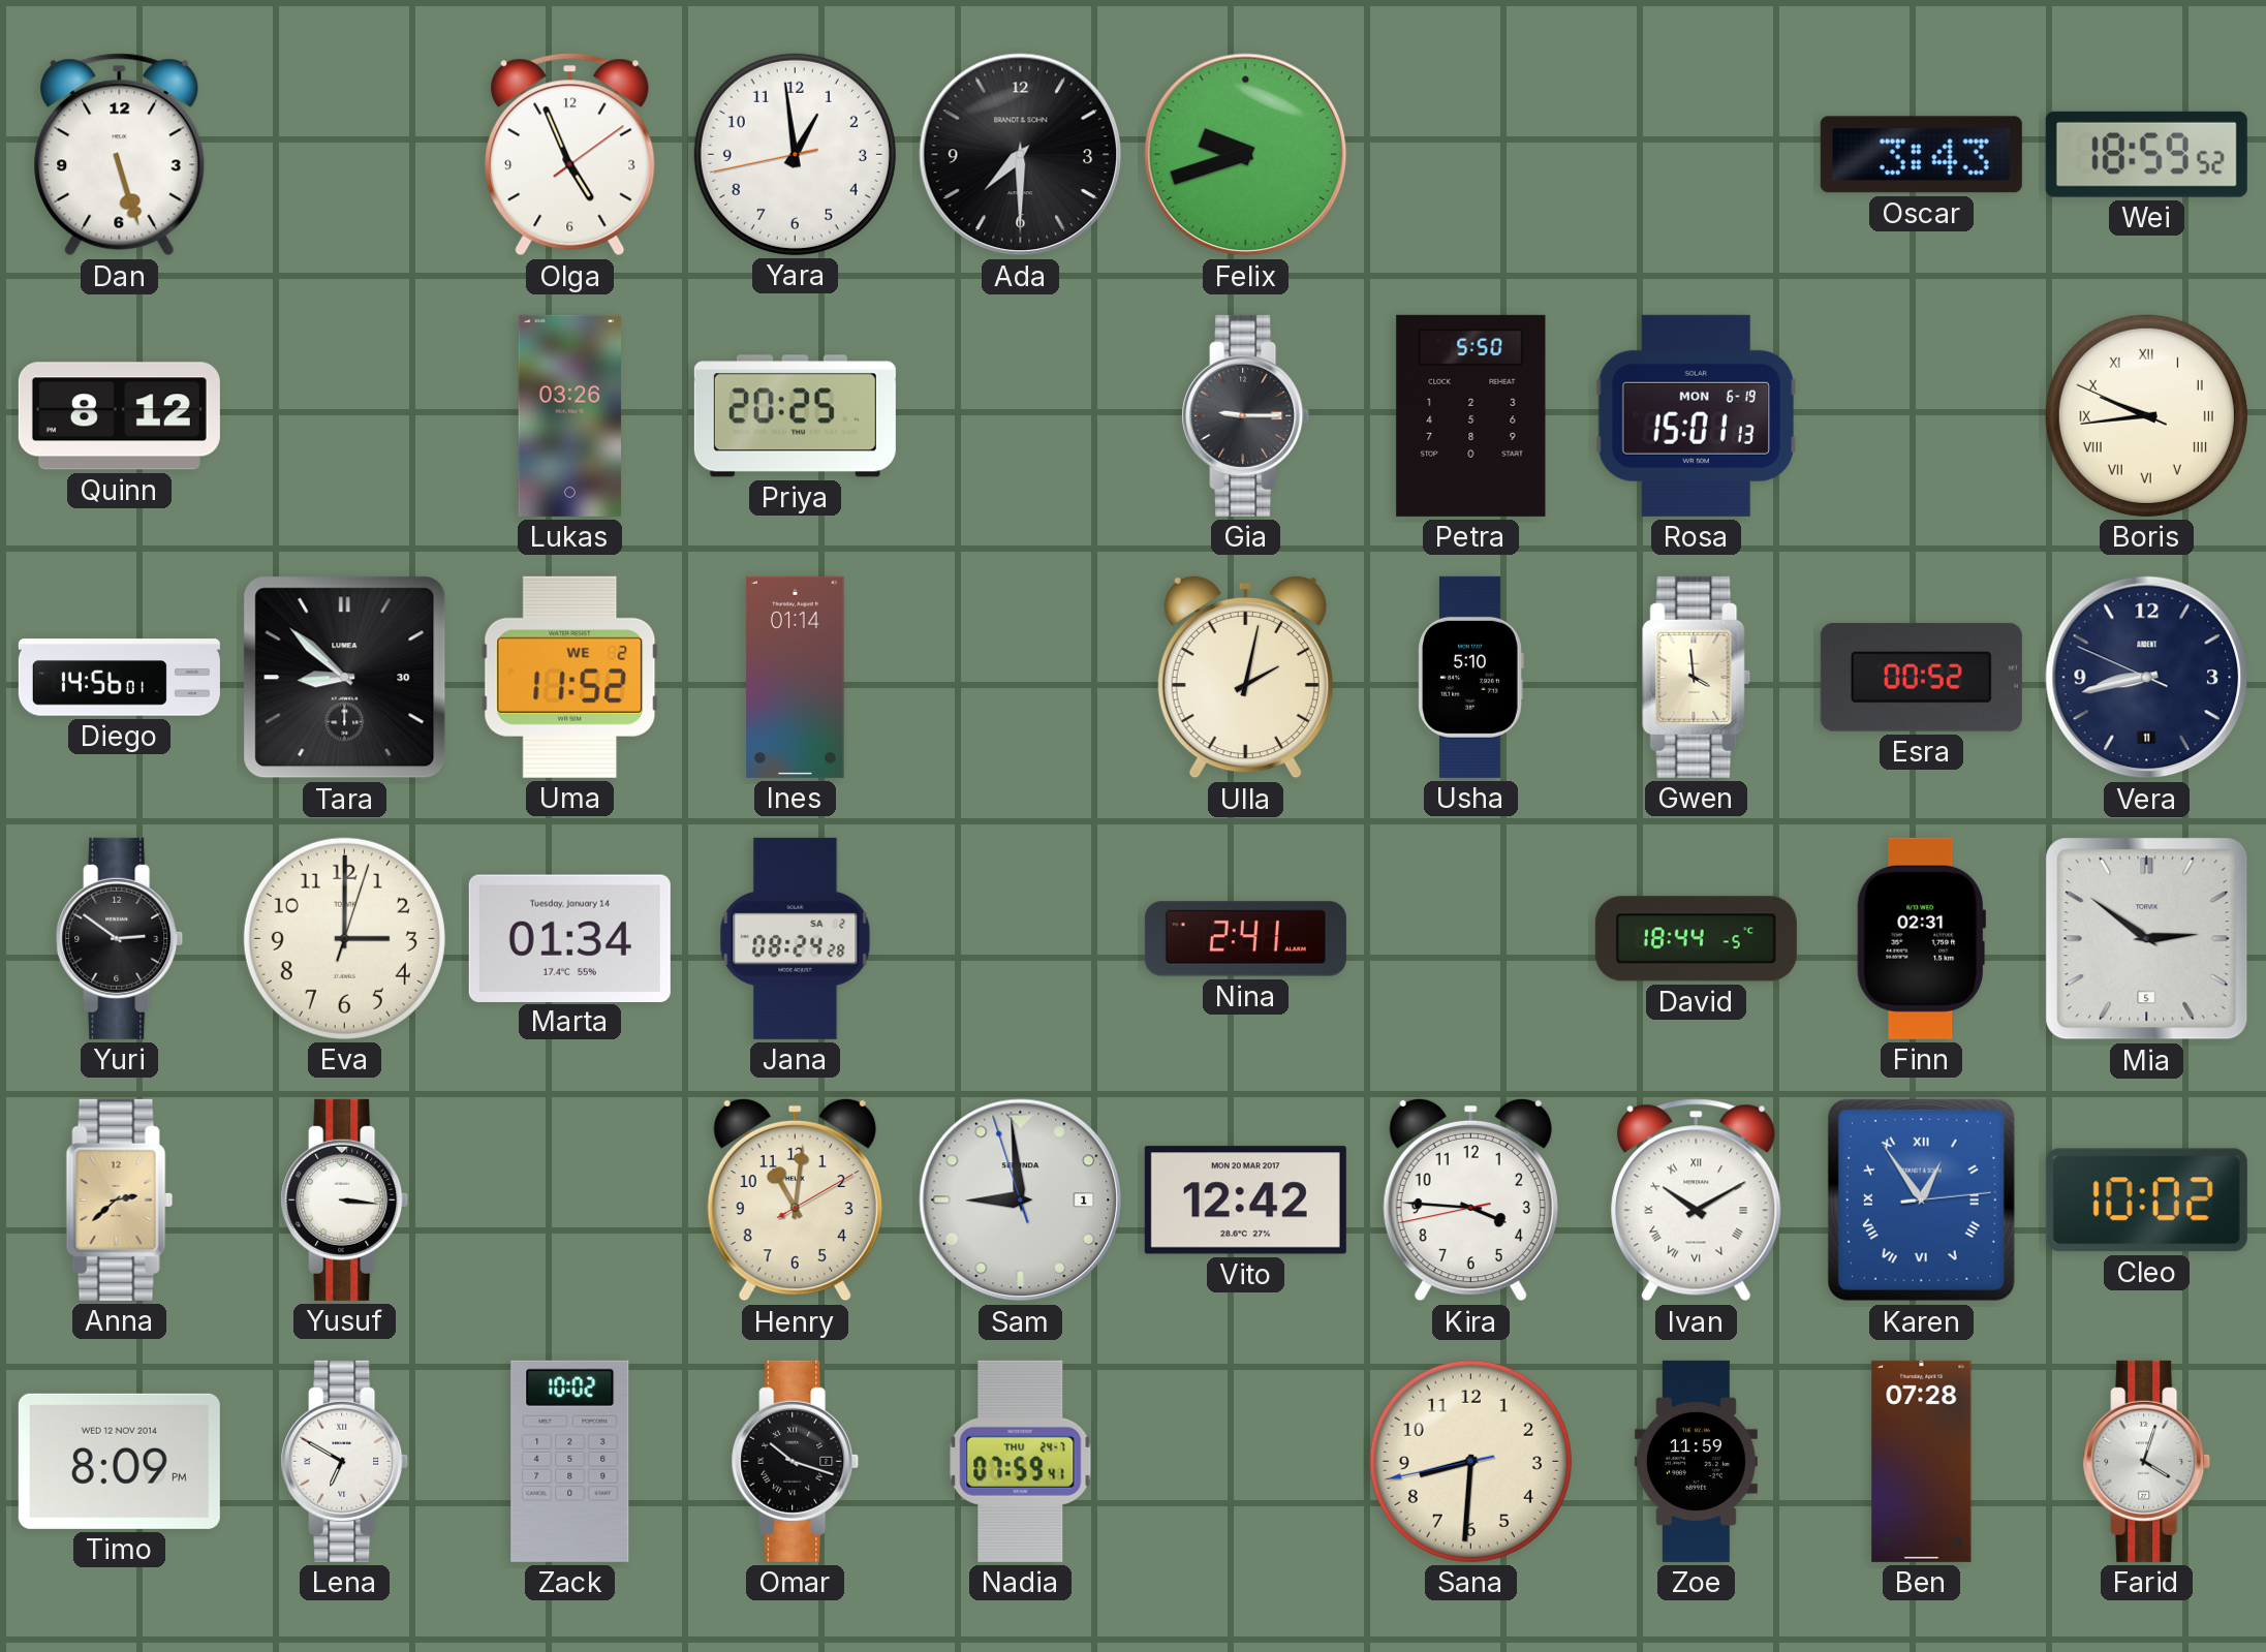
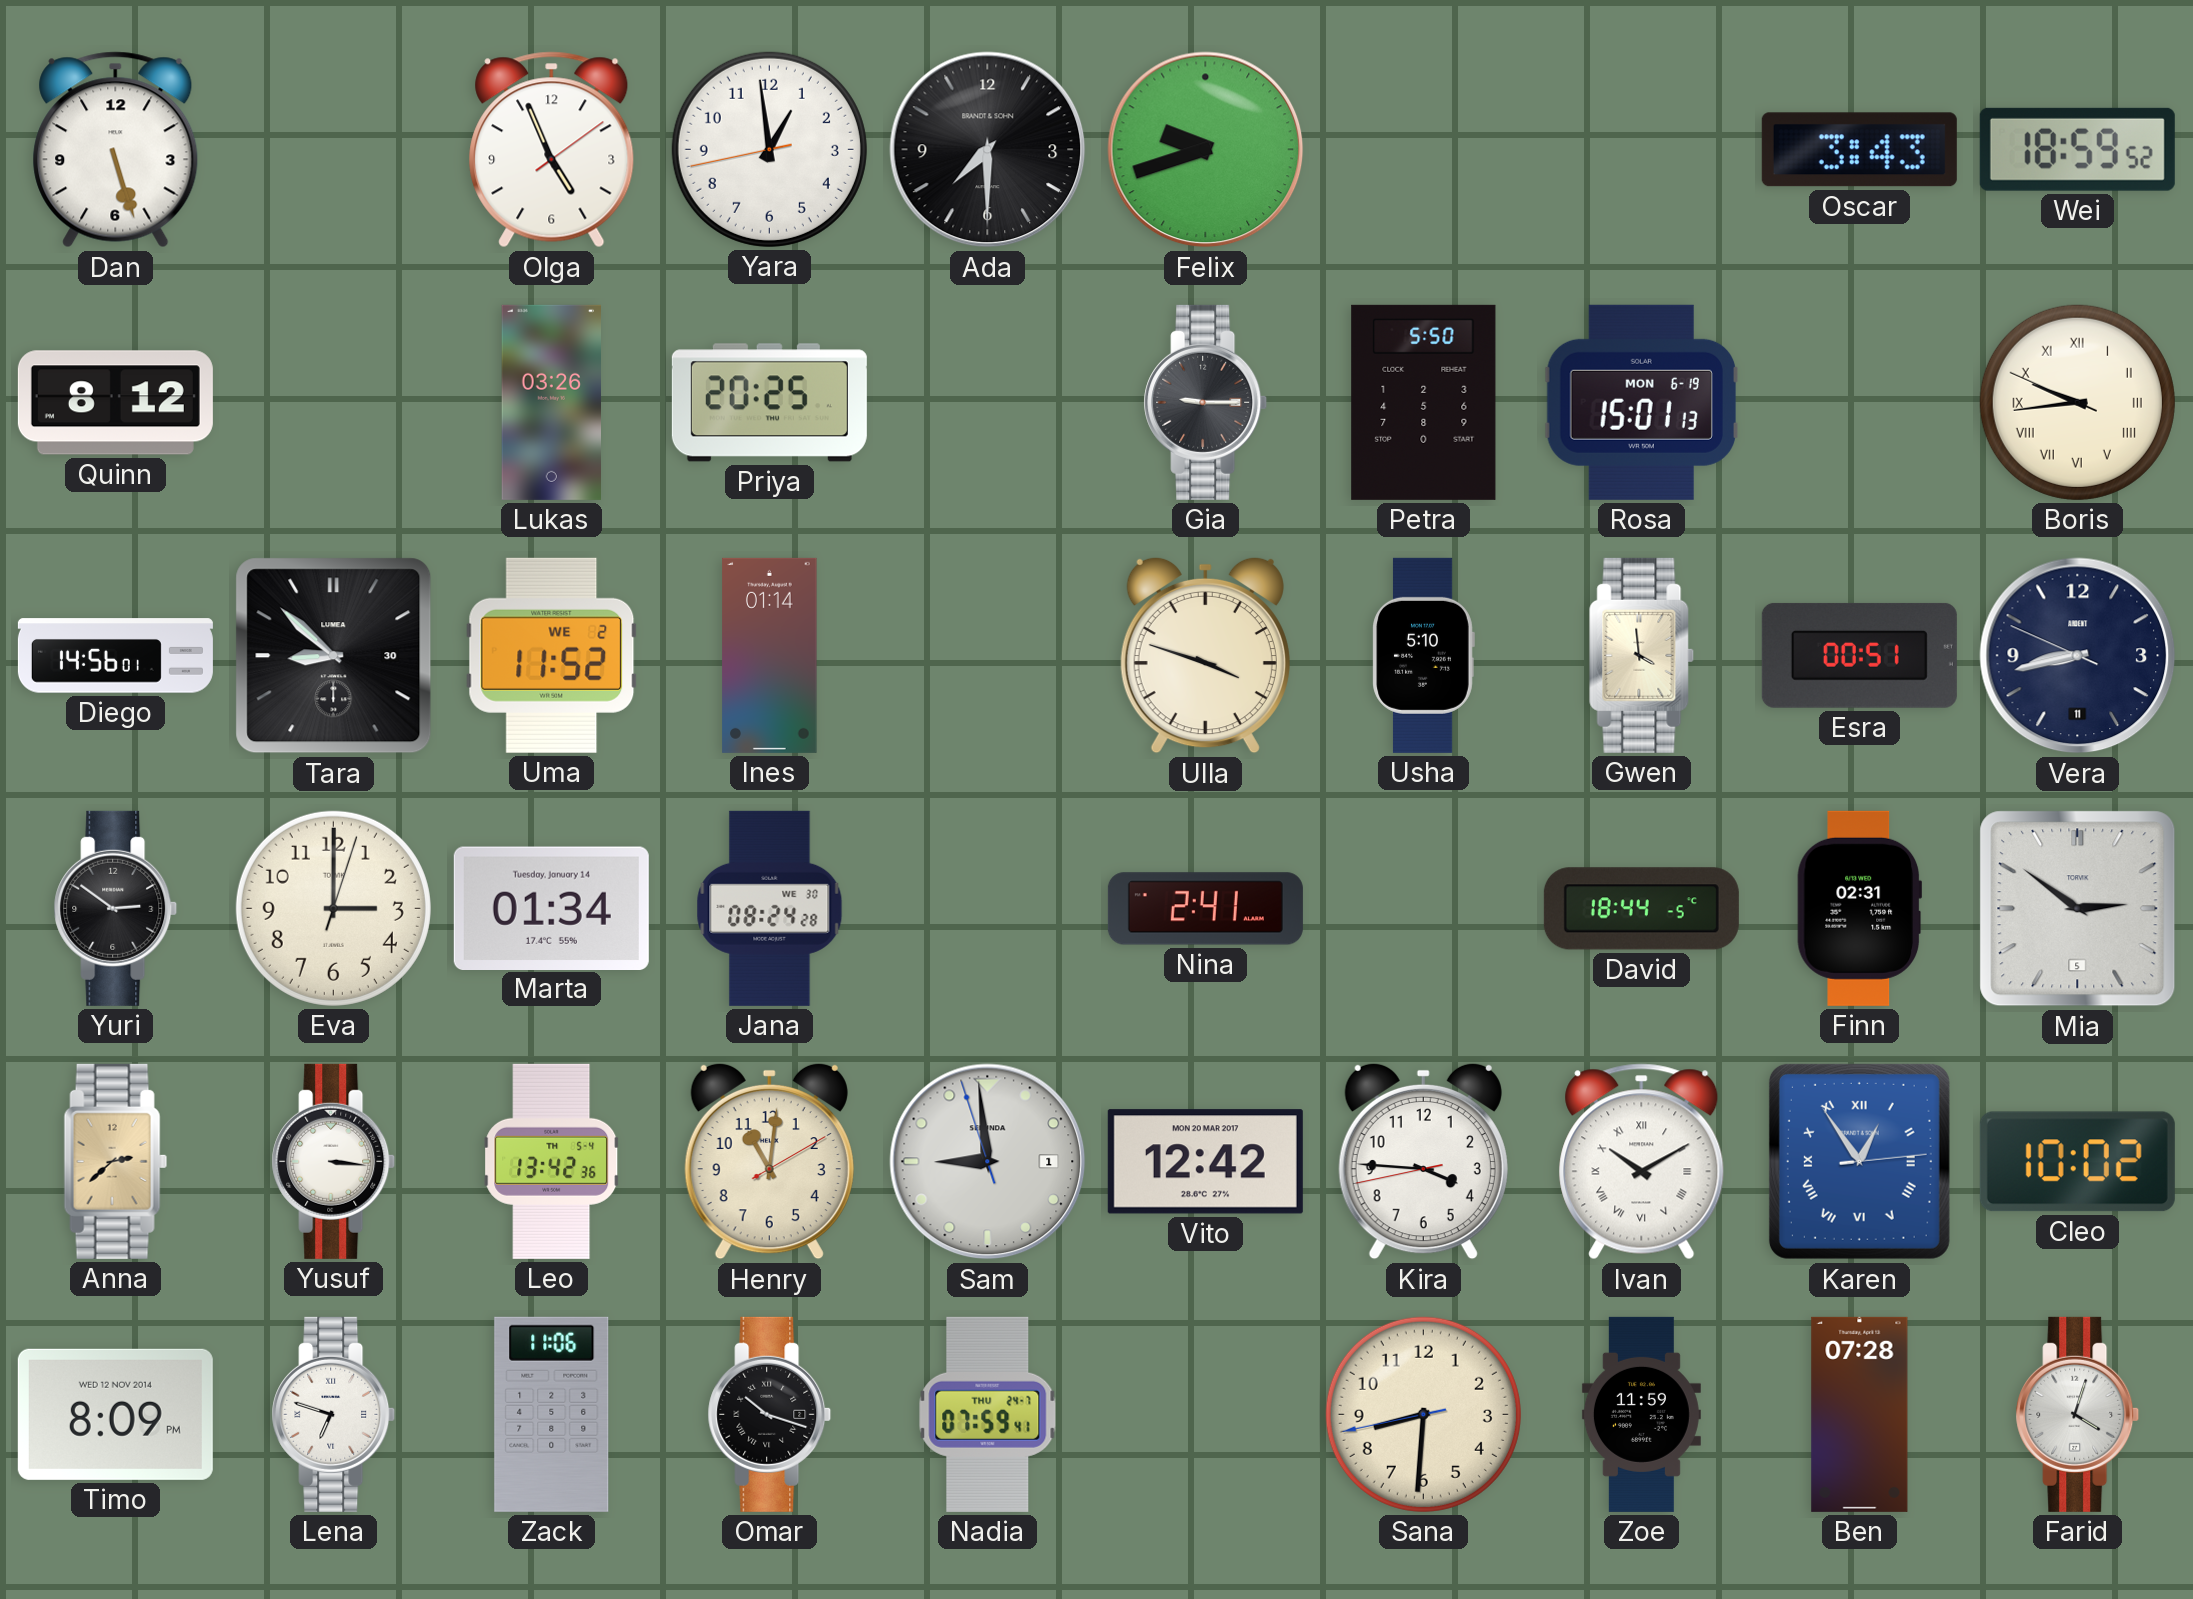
Ulla: 2:02 -> 3:48
Esra: 00:52 -> 00:51
Jana date: SA 2 -> WE 30
Leo: none -> 13:42
Lena: 6:50 -> 6:48
Zack: 10:02 -> 11:06
